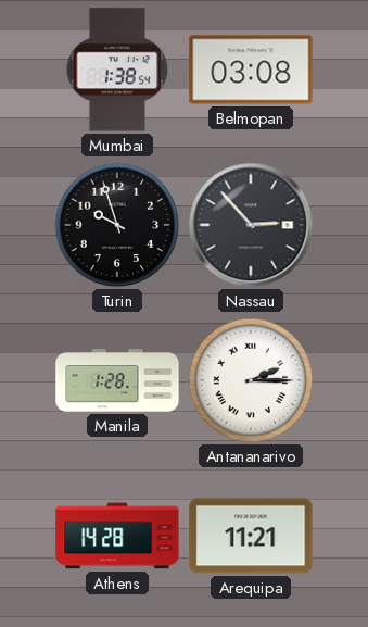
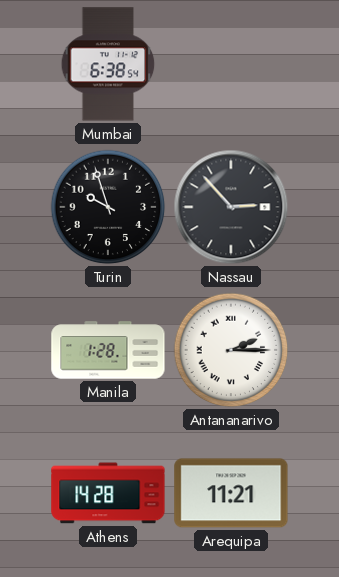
Mumbai: 1:38 -> 6:38
Belmopan: 03:08 -> none
